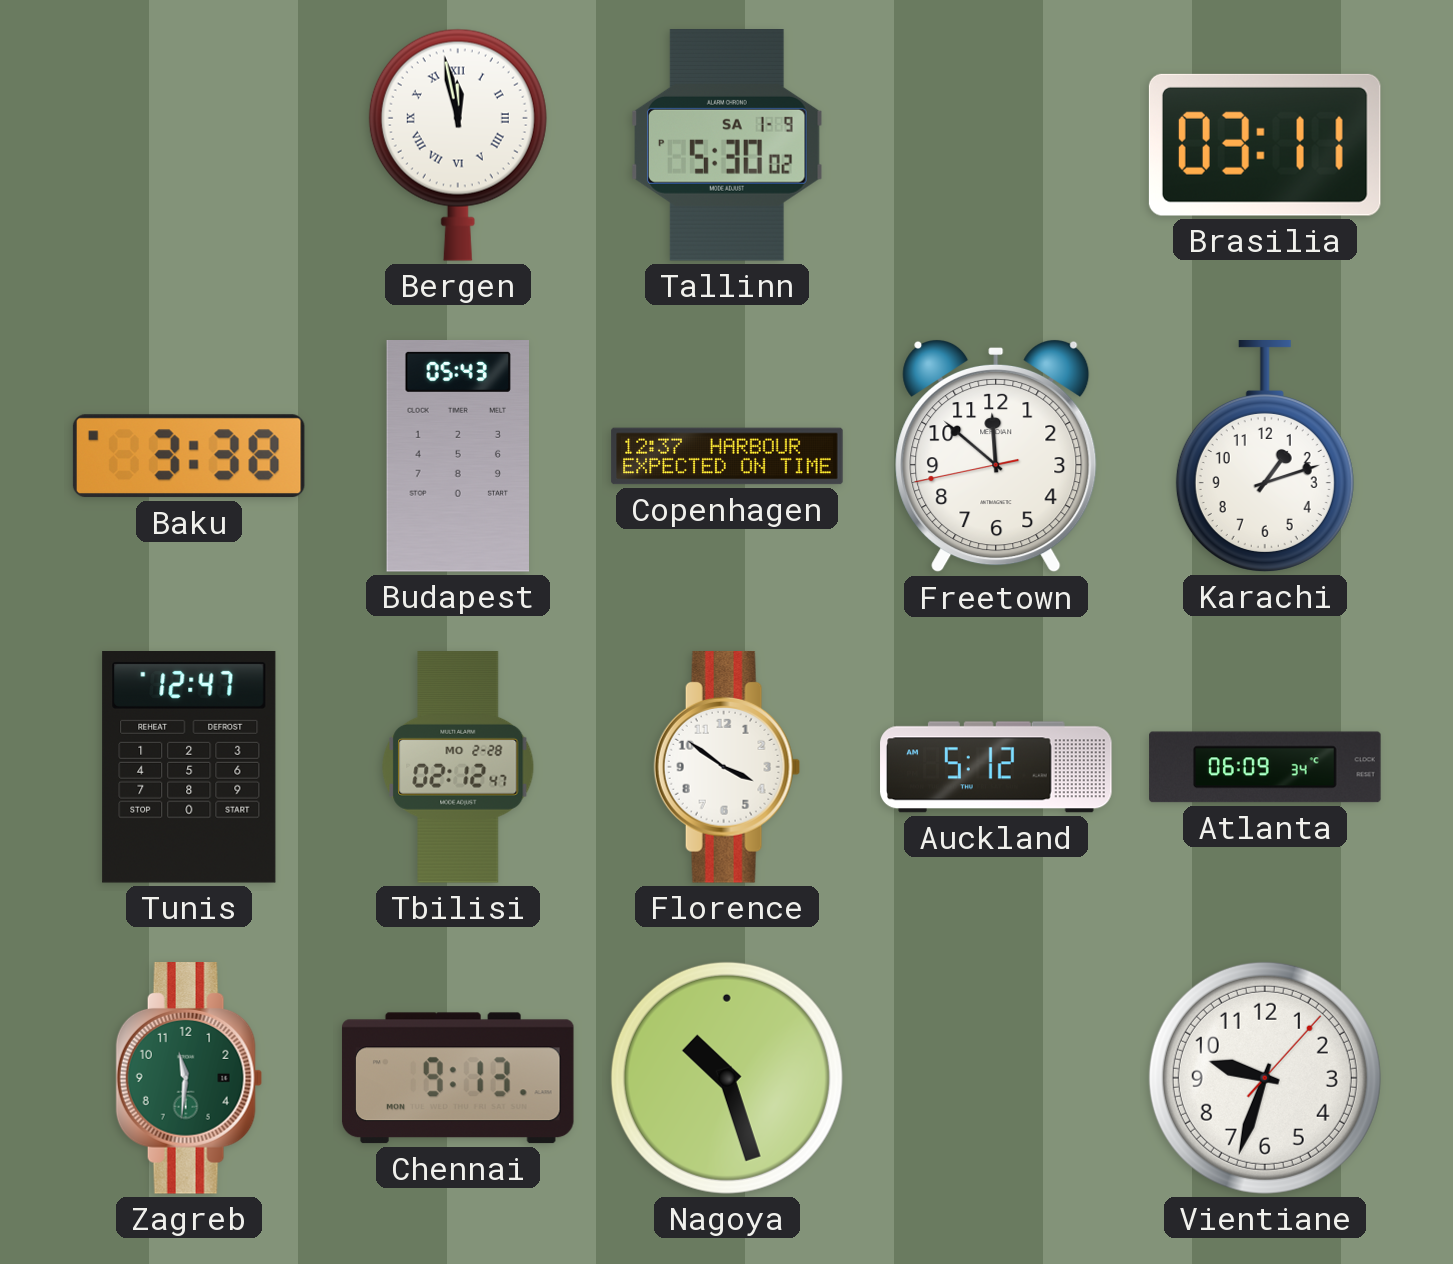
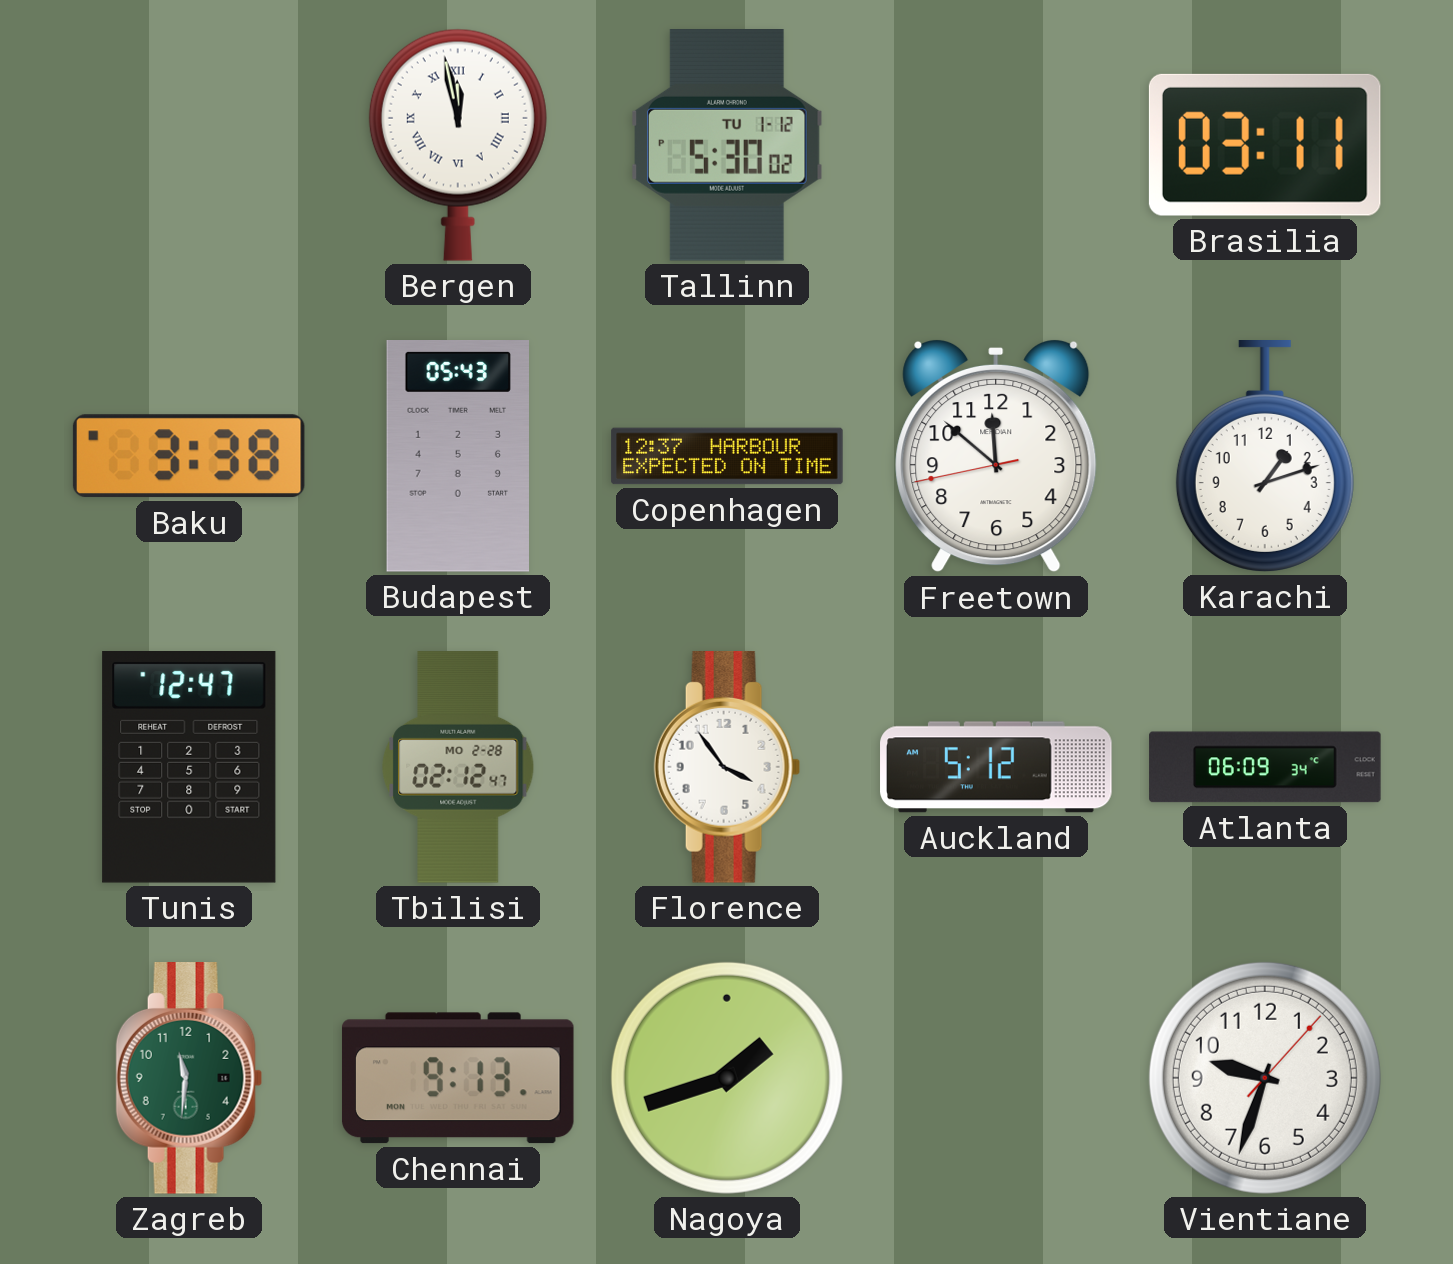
Tallinn date: SA 1-9 -> TU 1-12
Florence: 3:51 -> 3:54
Nagoya: 10:27 -> 1:42
